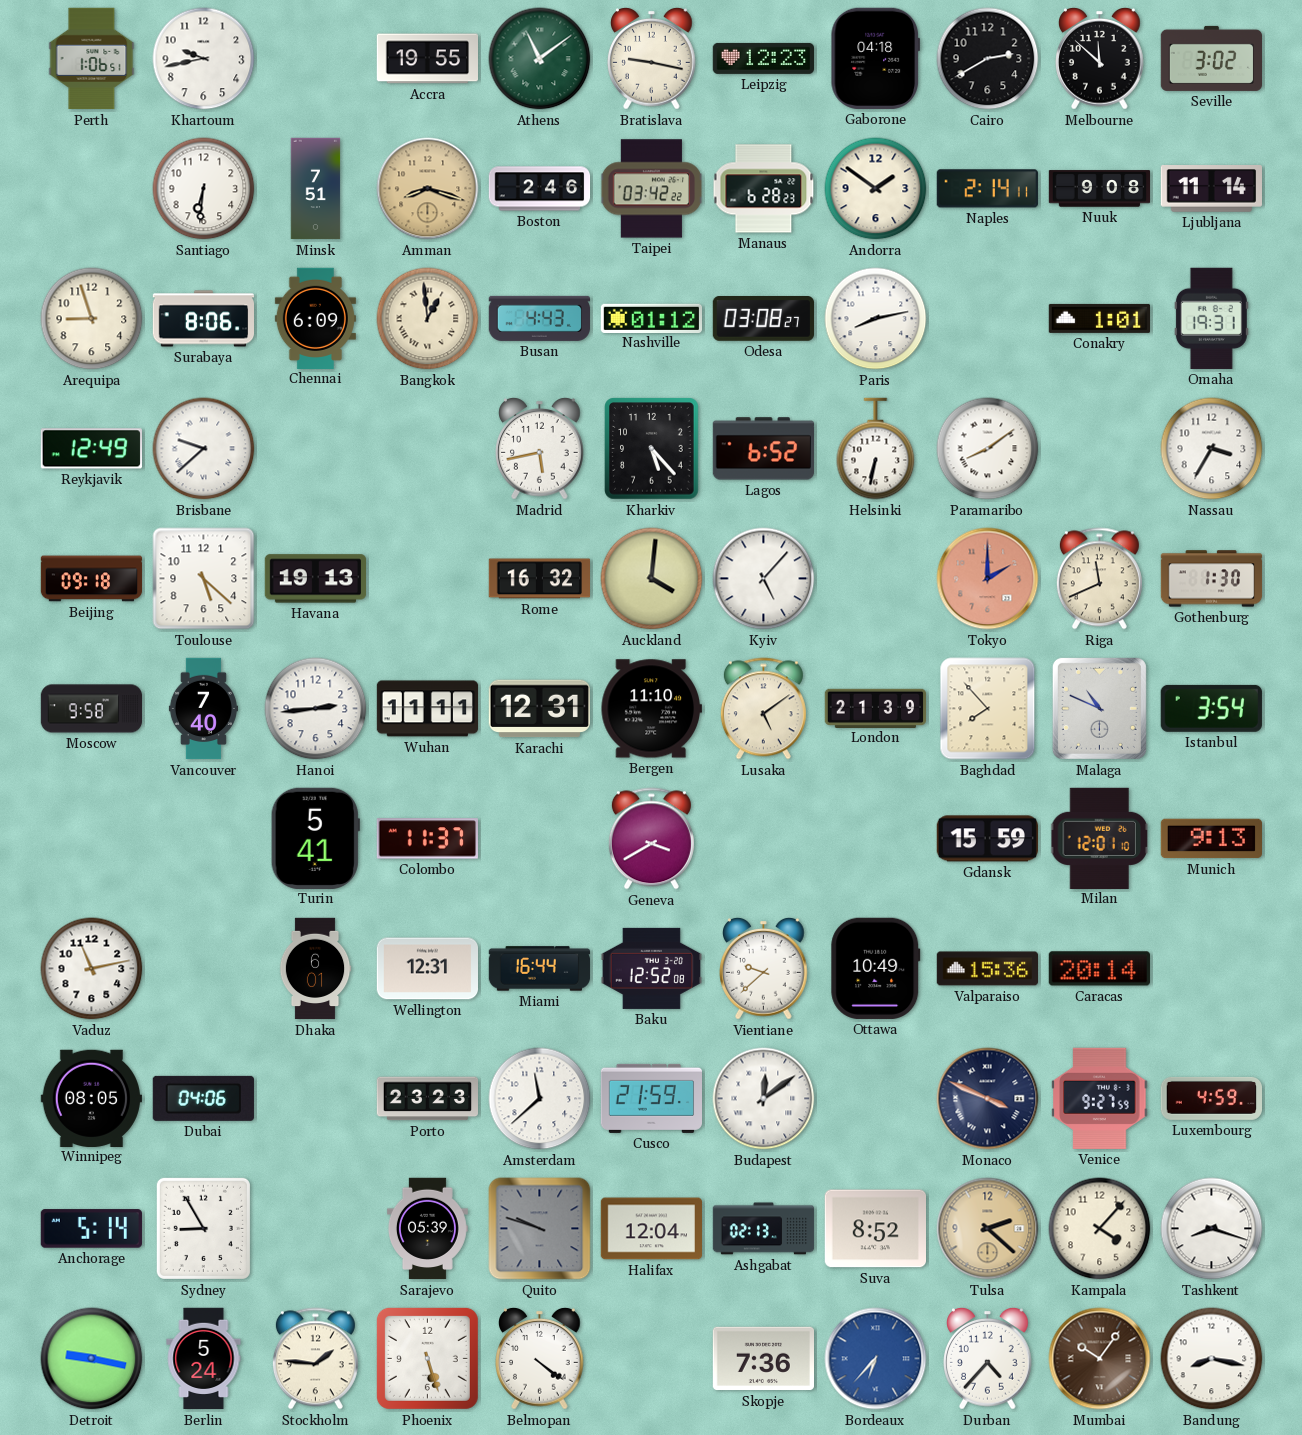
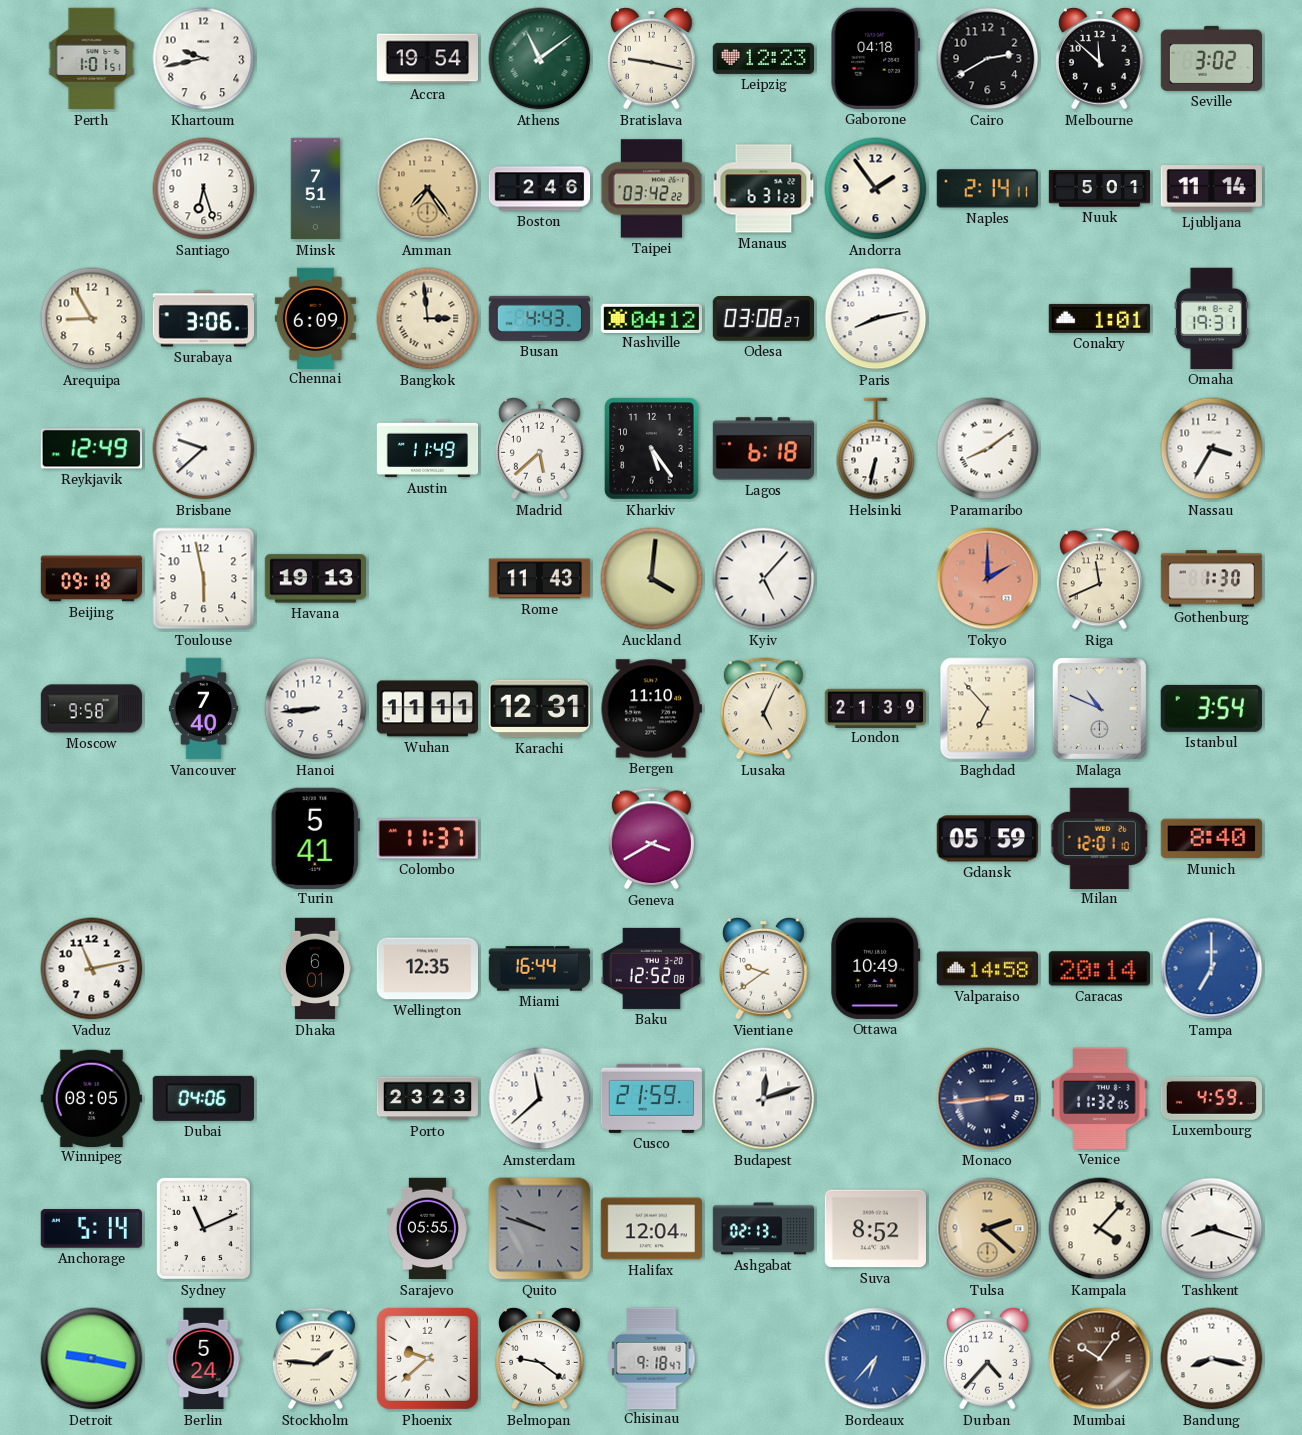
Perth: 1:06 -> 1:01
Accra: 19:55 -> 19:54
Santiago: 6:31 -> 6:27
Amman: 8:18 -> 7:24
Manaus: 6:28 -> 6:31
Andorra: 1:51 -> 1:54
Nuuk: 9:08 -> 5:01
Arequipa: 8:57 -> 8:55
Surabaya: 8:06 -> 3:06
Bangkok: 12:59 -> 2:59
Nashville: 01:12 -> 04:12
Austin: none -> 11:49
Madrid: 5:43 -> 5:38
Kharkiv: 5:23 -> 5:24
Lagos: 6:52 -> 6:18
Toulouse: 5:22 -> 5:58
Rome: 16:32 -> 11:43
Hanoi: 2:44 -> 8:44
Lusaka: 5:09 -> 5:04
Baghdad: 7:53 -> 6:53
Gdansk: 15:59 -> 05:59
Munich: 9:13 -> 8:40
Wellington: 12:31 -> 12:35
Vientiane: 9:38 -> 9:39
Valparaiso: 15:36 -> 14:58
Tampa: none -> 7:00
Budapest: 12:09 -> 12:12
Monaco: 3:49 -> 2:44
Venice: 9:27 -> 11:32
Sydney: 8:55 -> 11:11
Sarajevo: 05:39 -> 05:55
Phoenix: 5:27 -> 9:38
Belmopan: 4:21 -> 9:21
Chisinau: none -> 9:18
Skopje: 7:36 -> none
